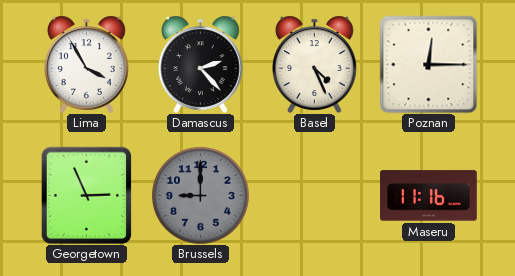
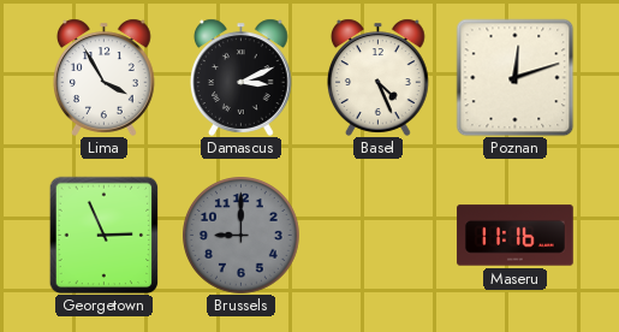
Damascus: 2:23 -> 3:11
Poznan: 12:15 -> 12:12
